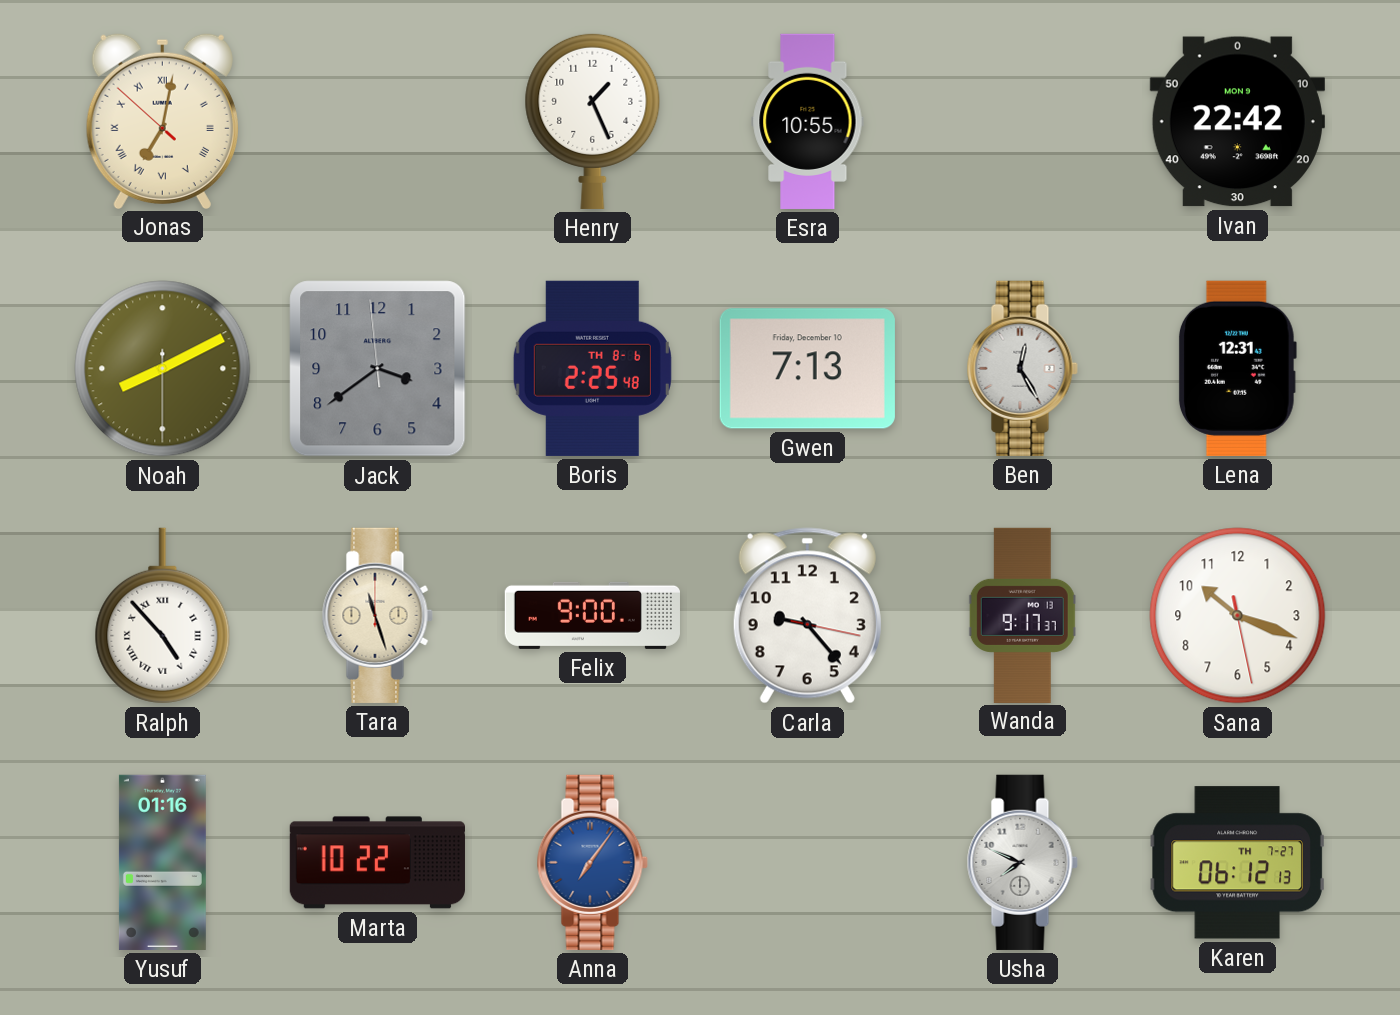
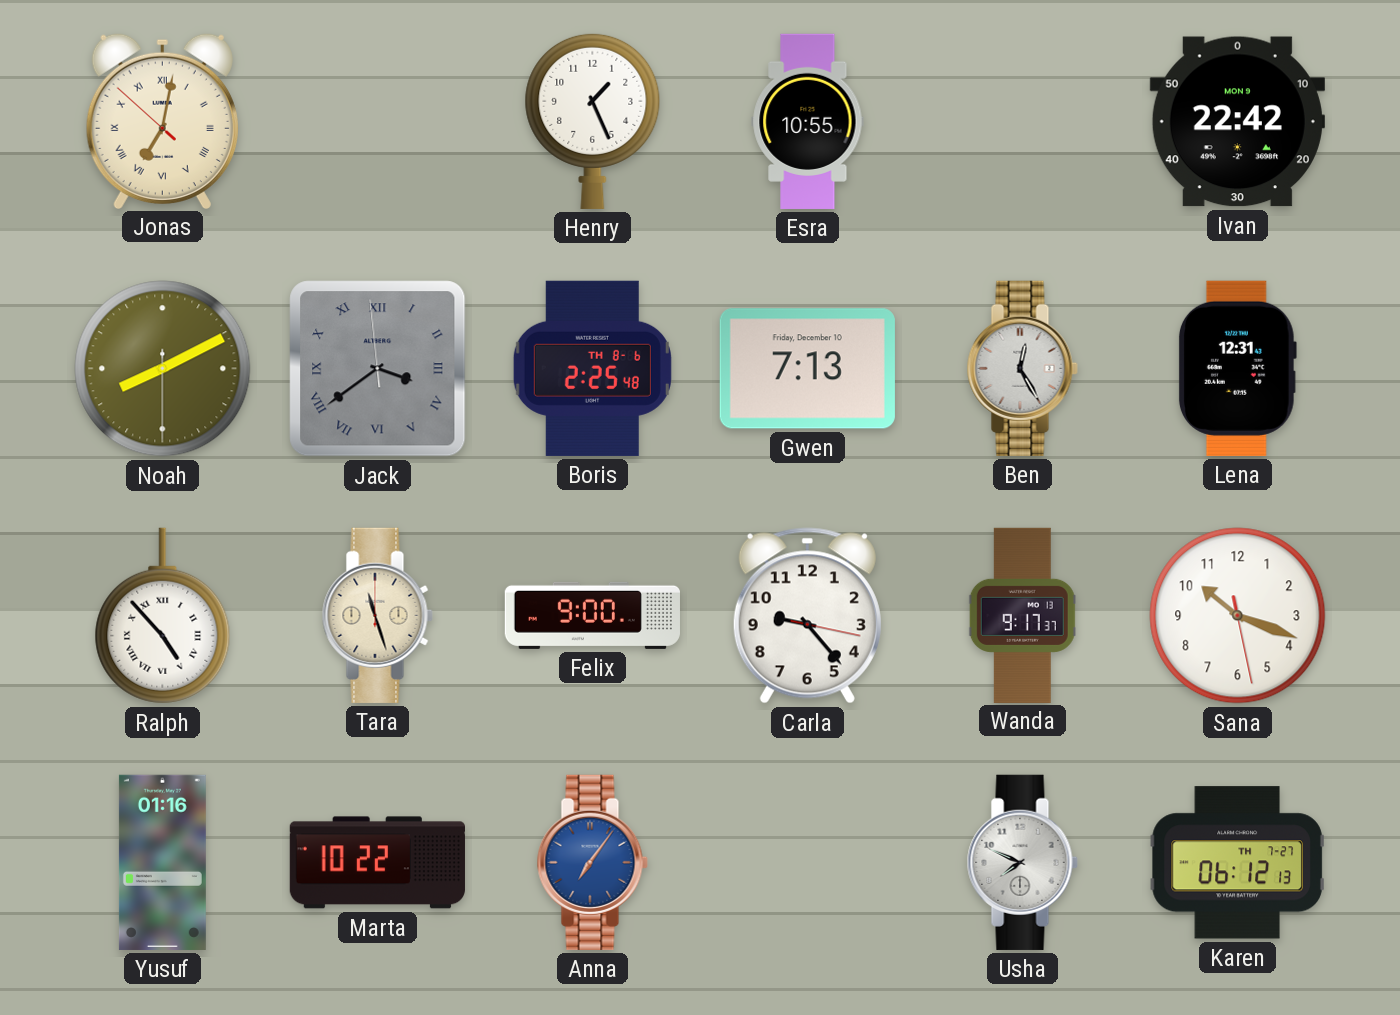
Jack numerals: Arabic -> Roman
